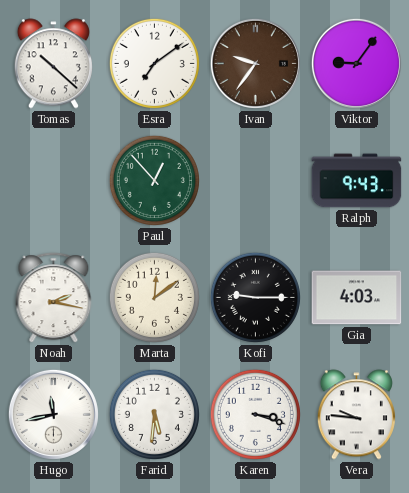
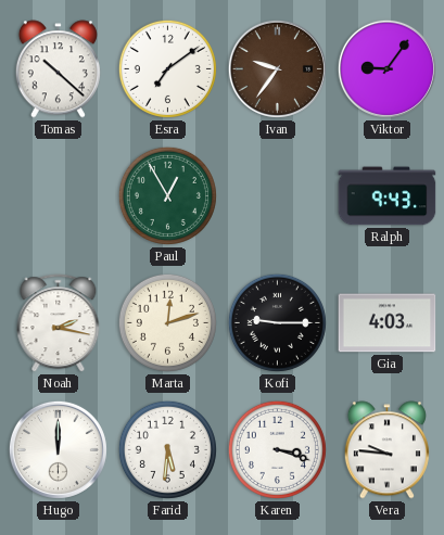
Paul: 12:53 -> 12:55
Marta: 12:09 -> 12:12
Hugo: 11:43 -> 12:00
